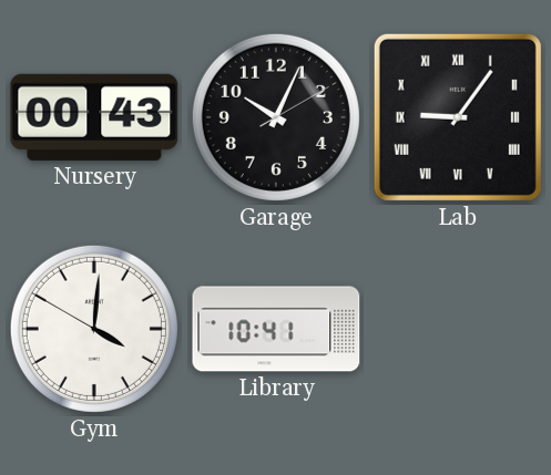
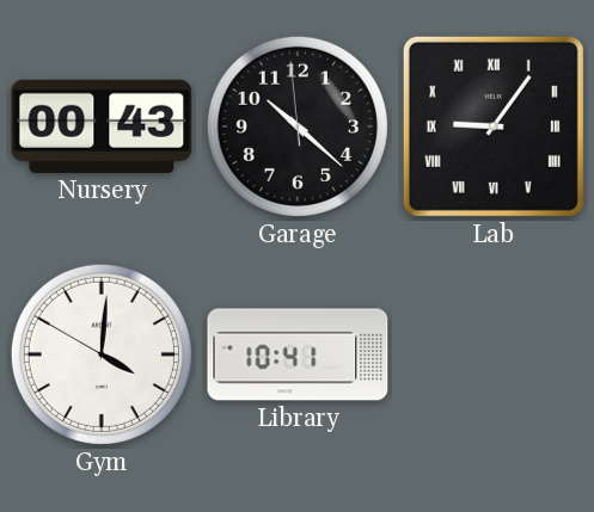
Garage: 10:04 -> 10:21
